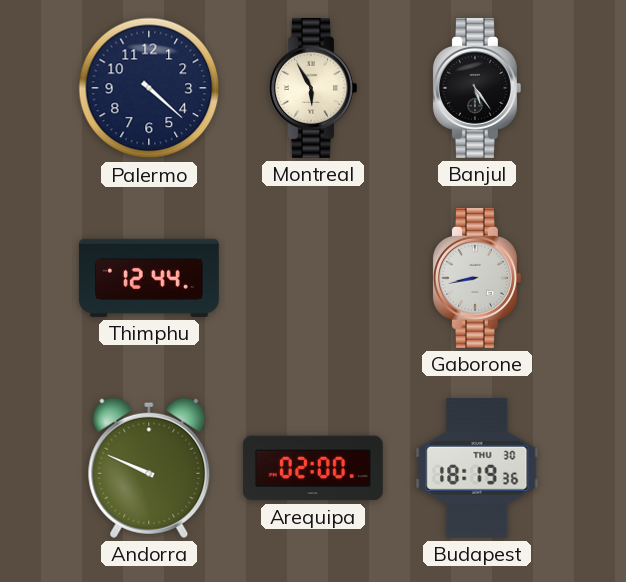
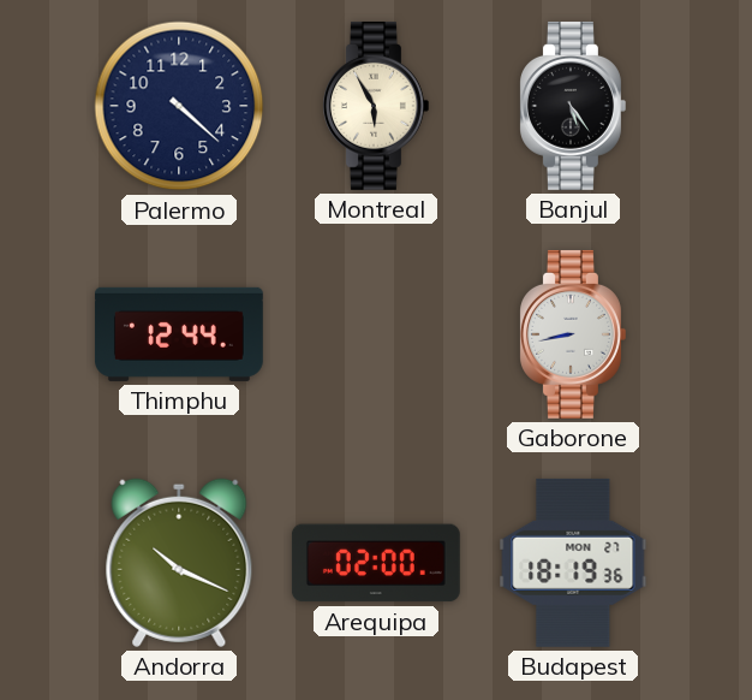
Andorra: 9:49 -> 10:19
Budapest date: THU 30 -> MON 27
